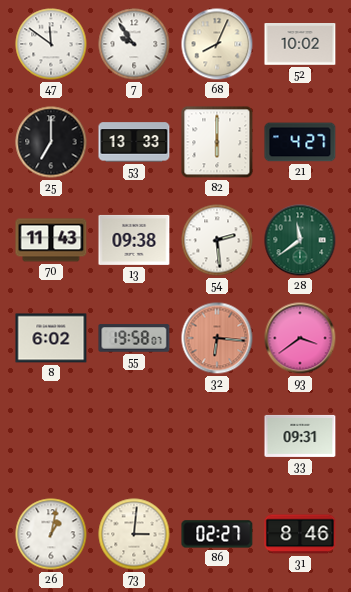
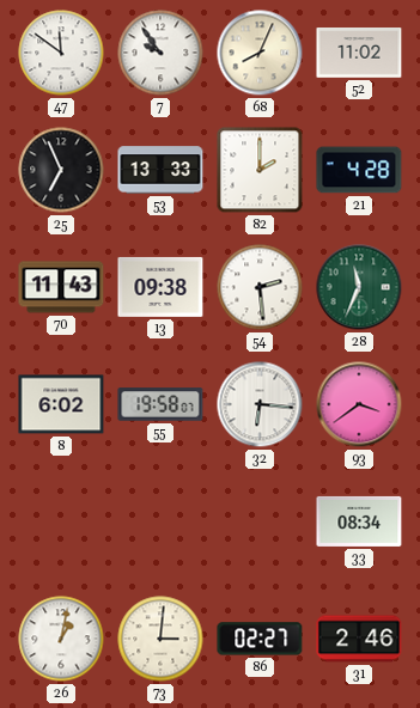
52: 10:02 -> 11:02
25: 7:00 -> 6:56
82: 6:00 -> 2:00
21: 4:27 -> 4:28
28: 11:39 -> 11:34
32 dial: salmon -> white
33: 09:31 -> 08:34
31: 8:46 -> 2:46
